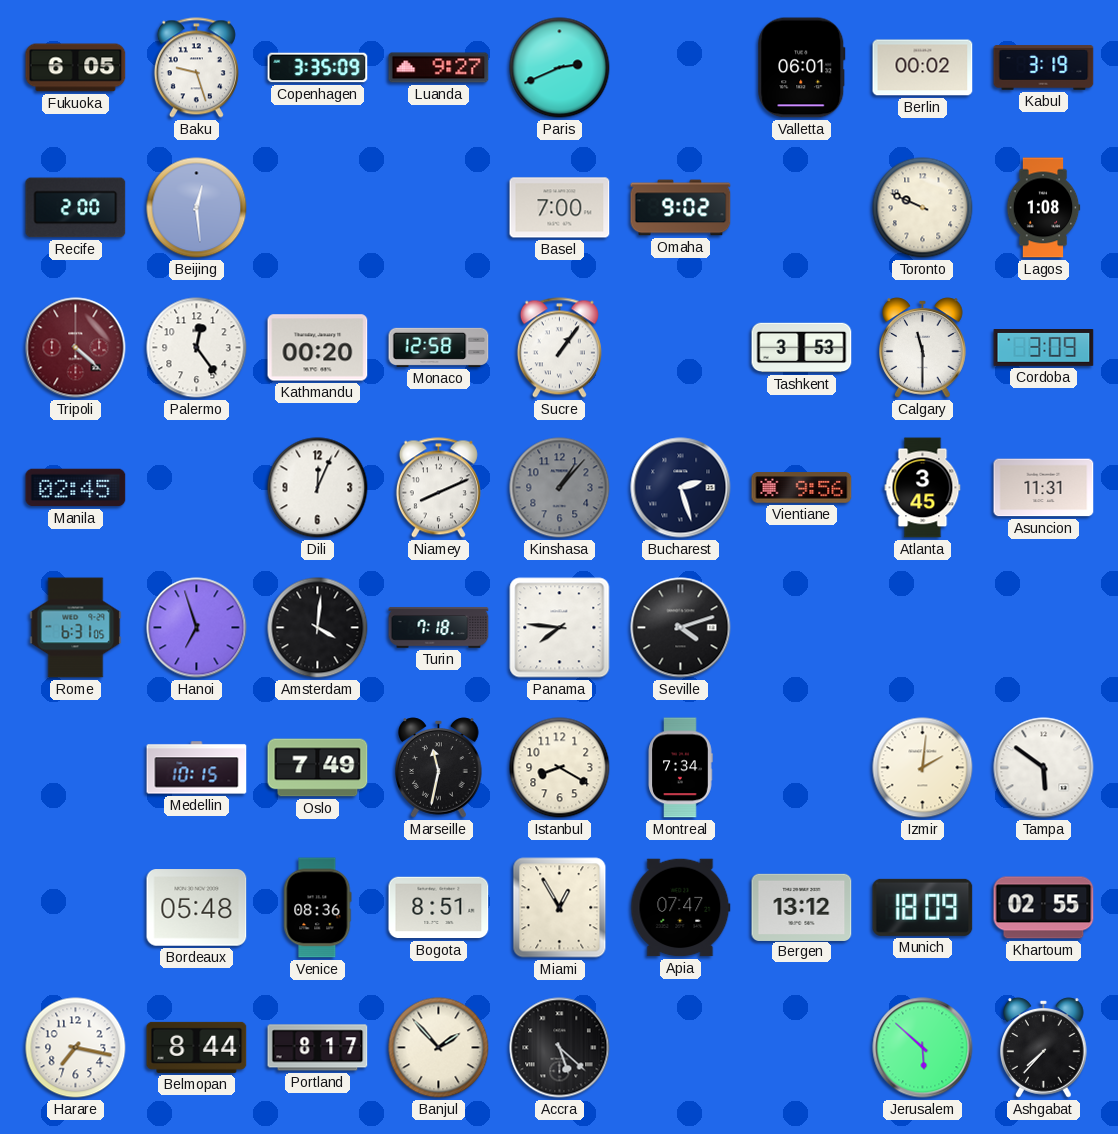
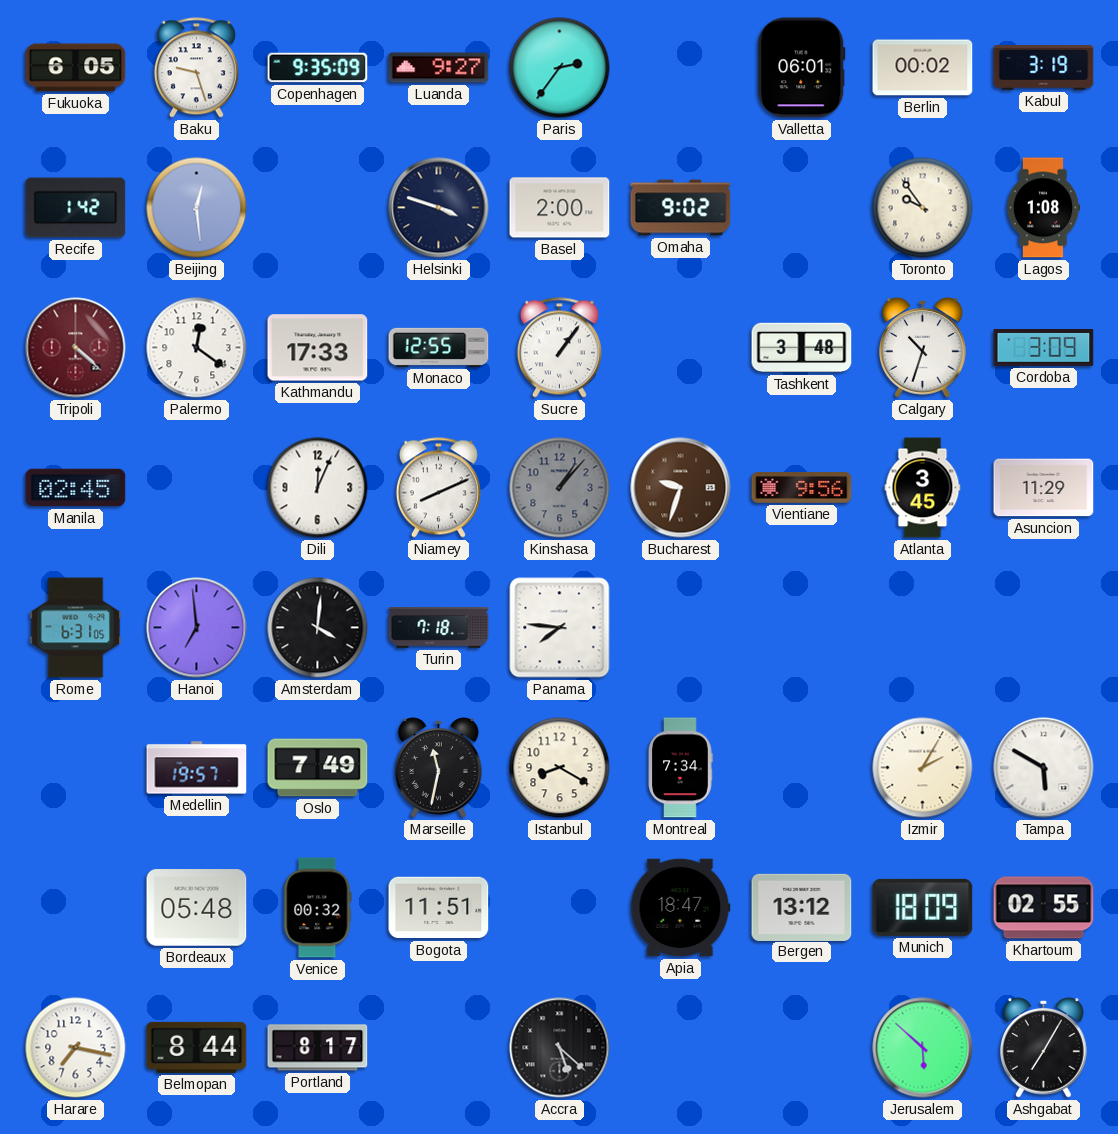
Copenhagen: 3:35 -> 9:35
Paris: 2:41 -> 2:36
Recife: 2:00 -> 1:42
Helsinki: none -> 3:48
Basel: 7:00 -> 2:00
Toronto: 9:49 -> 9:54
Palermo: 12:24 -> 12:21
Kathmandu: 00:20 -> 17:33
Monaco: 12:58 -> 12:55
Tashkent: 3:53 -> 3:48
Calgary: 11:30 -> 10:33
Bucharest: 2:27 -> 9:33
Bucharest dial: navy -> brown
Asuncion: 11:31 -> 11:29
Hanoi: 6:57 -> 6:59
Seville: 4:12 -> none
Medellin: 10:15 -> 19:57
Izmir: 2:01 -> 2:05
Tampa: 5:51 -> 5:50
Venice: 08:36 -> 00:32
Bogota: 8:51 -> 11:51
Miami: 12:55 -> none
Apia: 07:47 -> 18:47
Banjul: 1:53 -> none
Ashgabat: 7:37 -> 7:05
